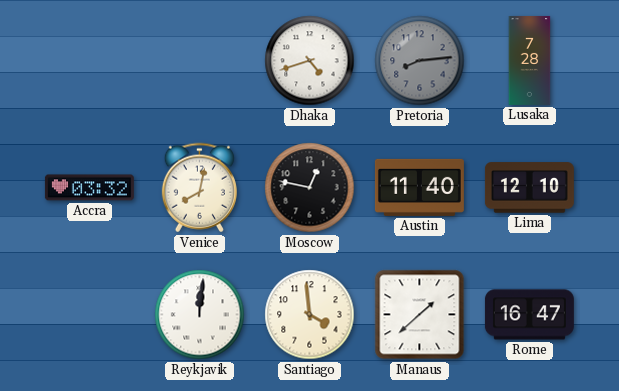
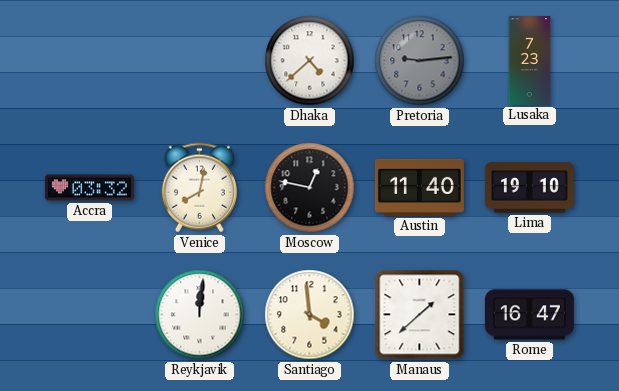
Dhaka: 4:42 -> 4:38
Pretoria: 8:14 -> 9:14
Lusaka: 7:28 -> 7:23
Lima: 12:10 -> 19:10
